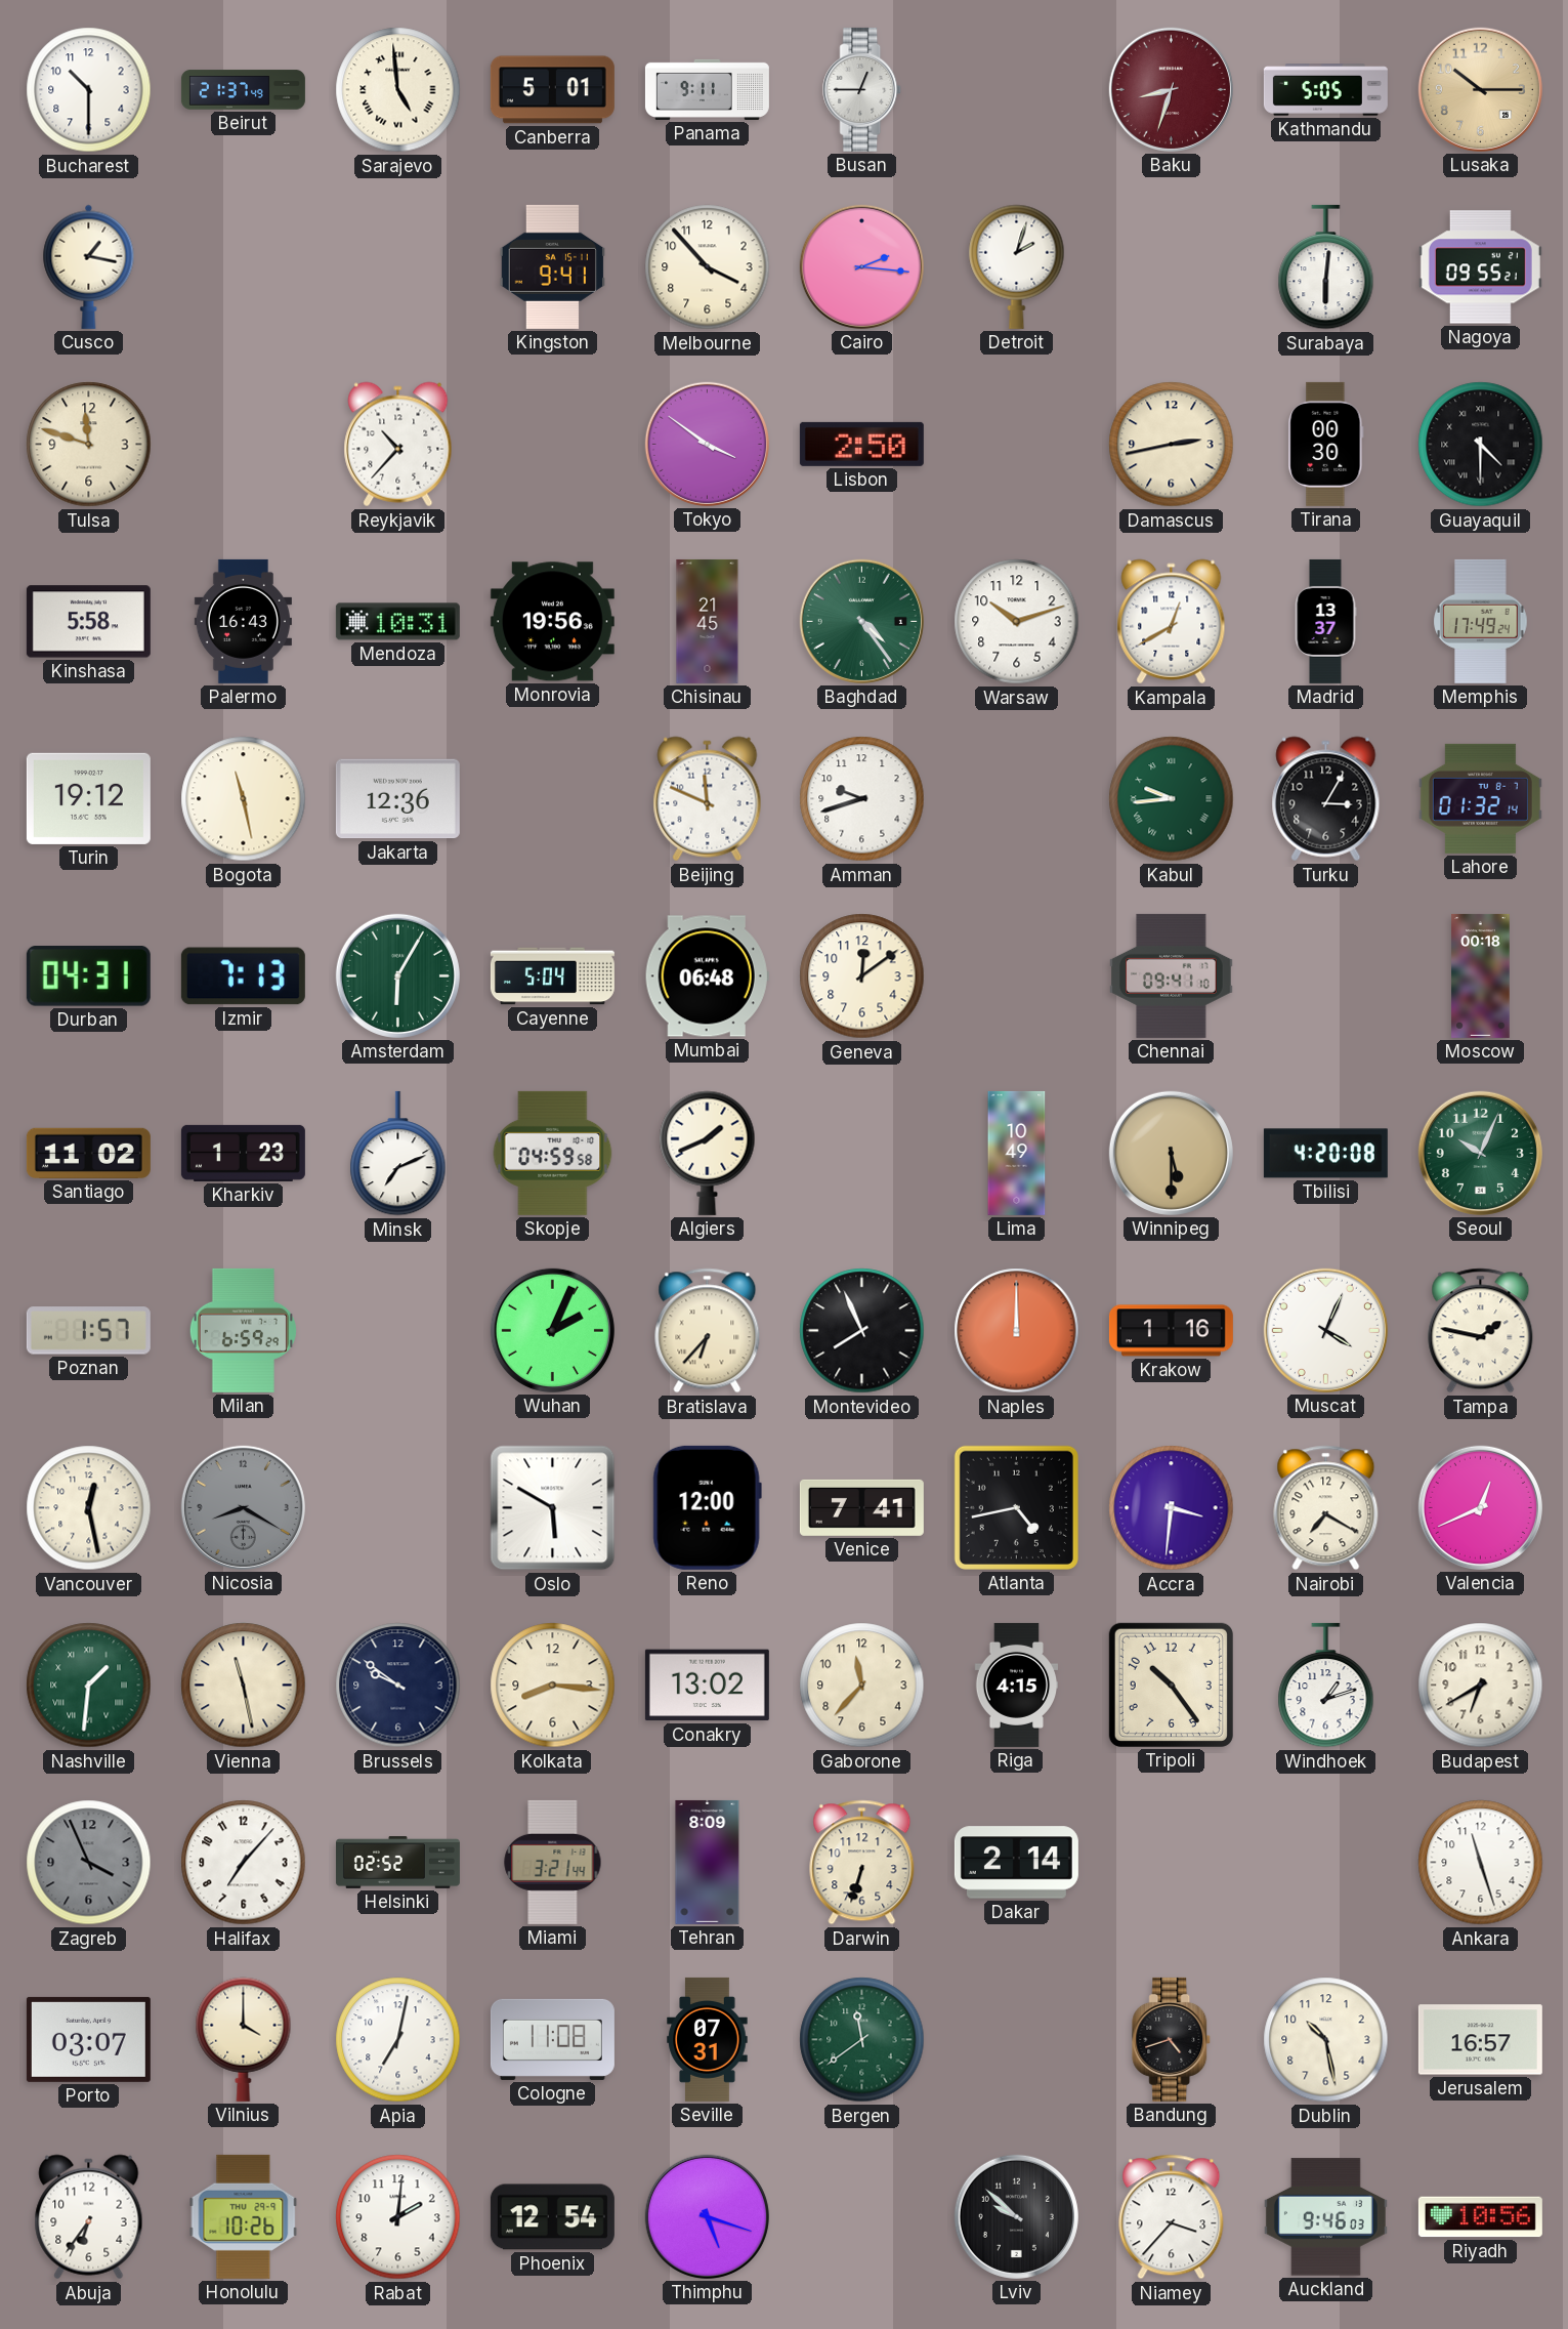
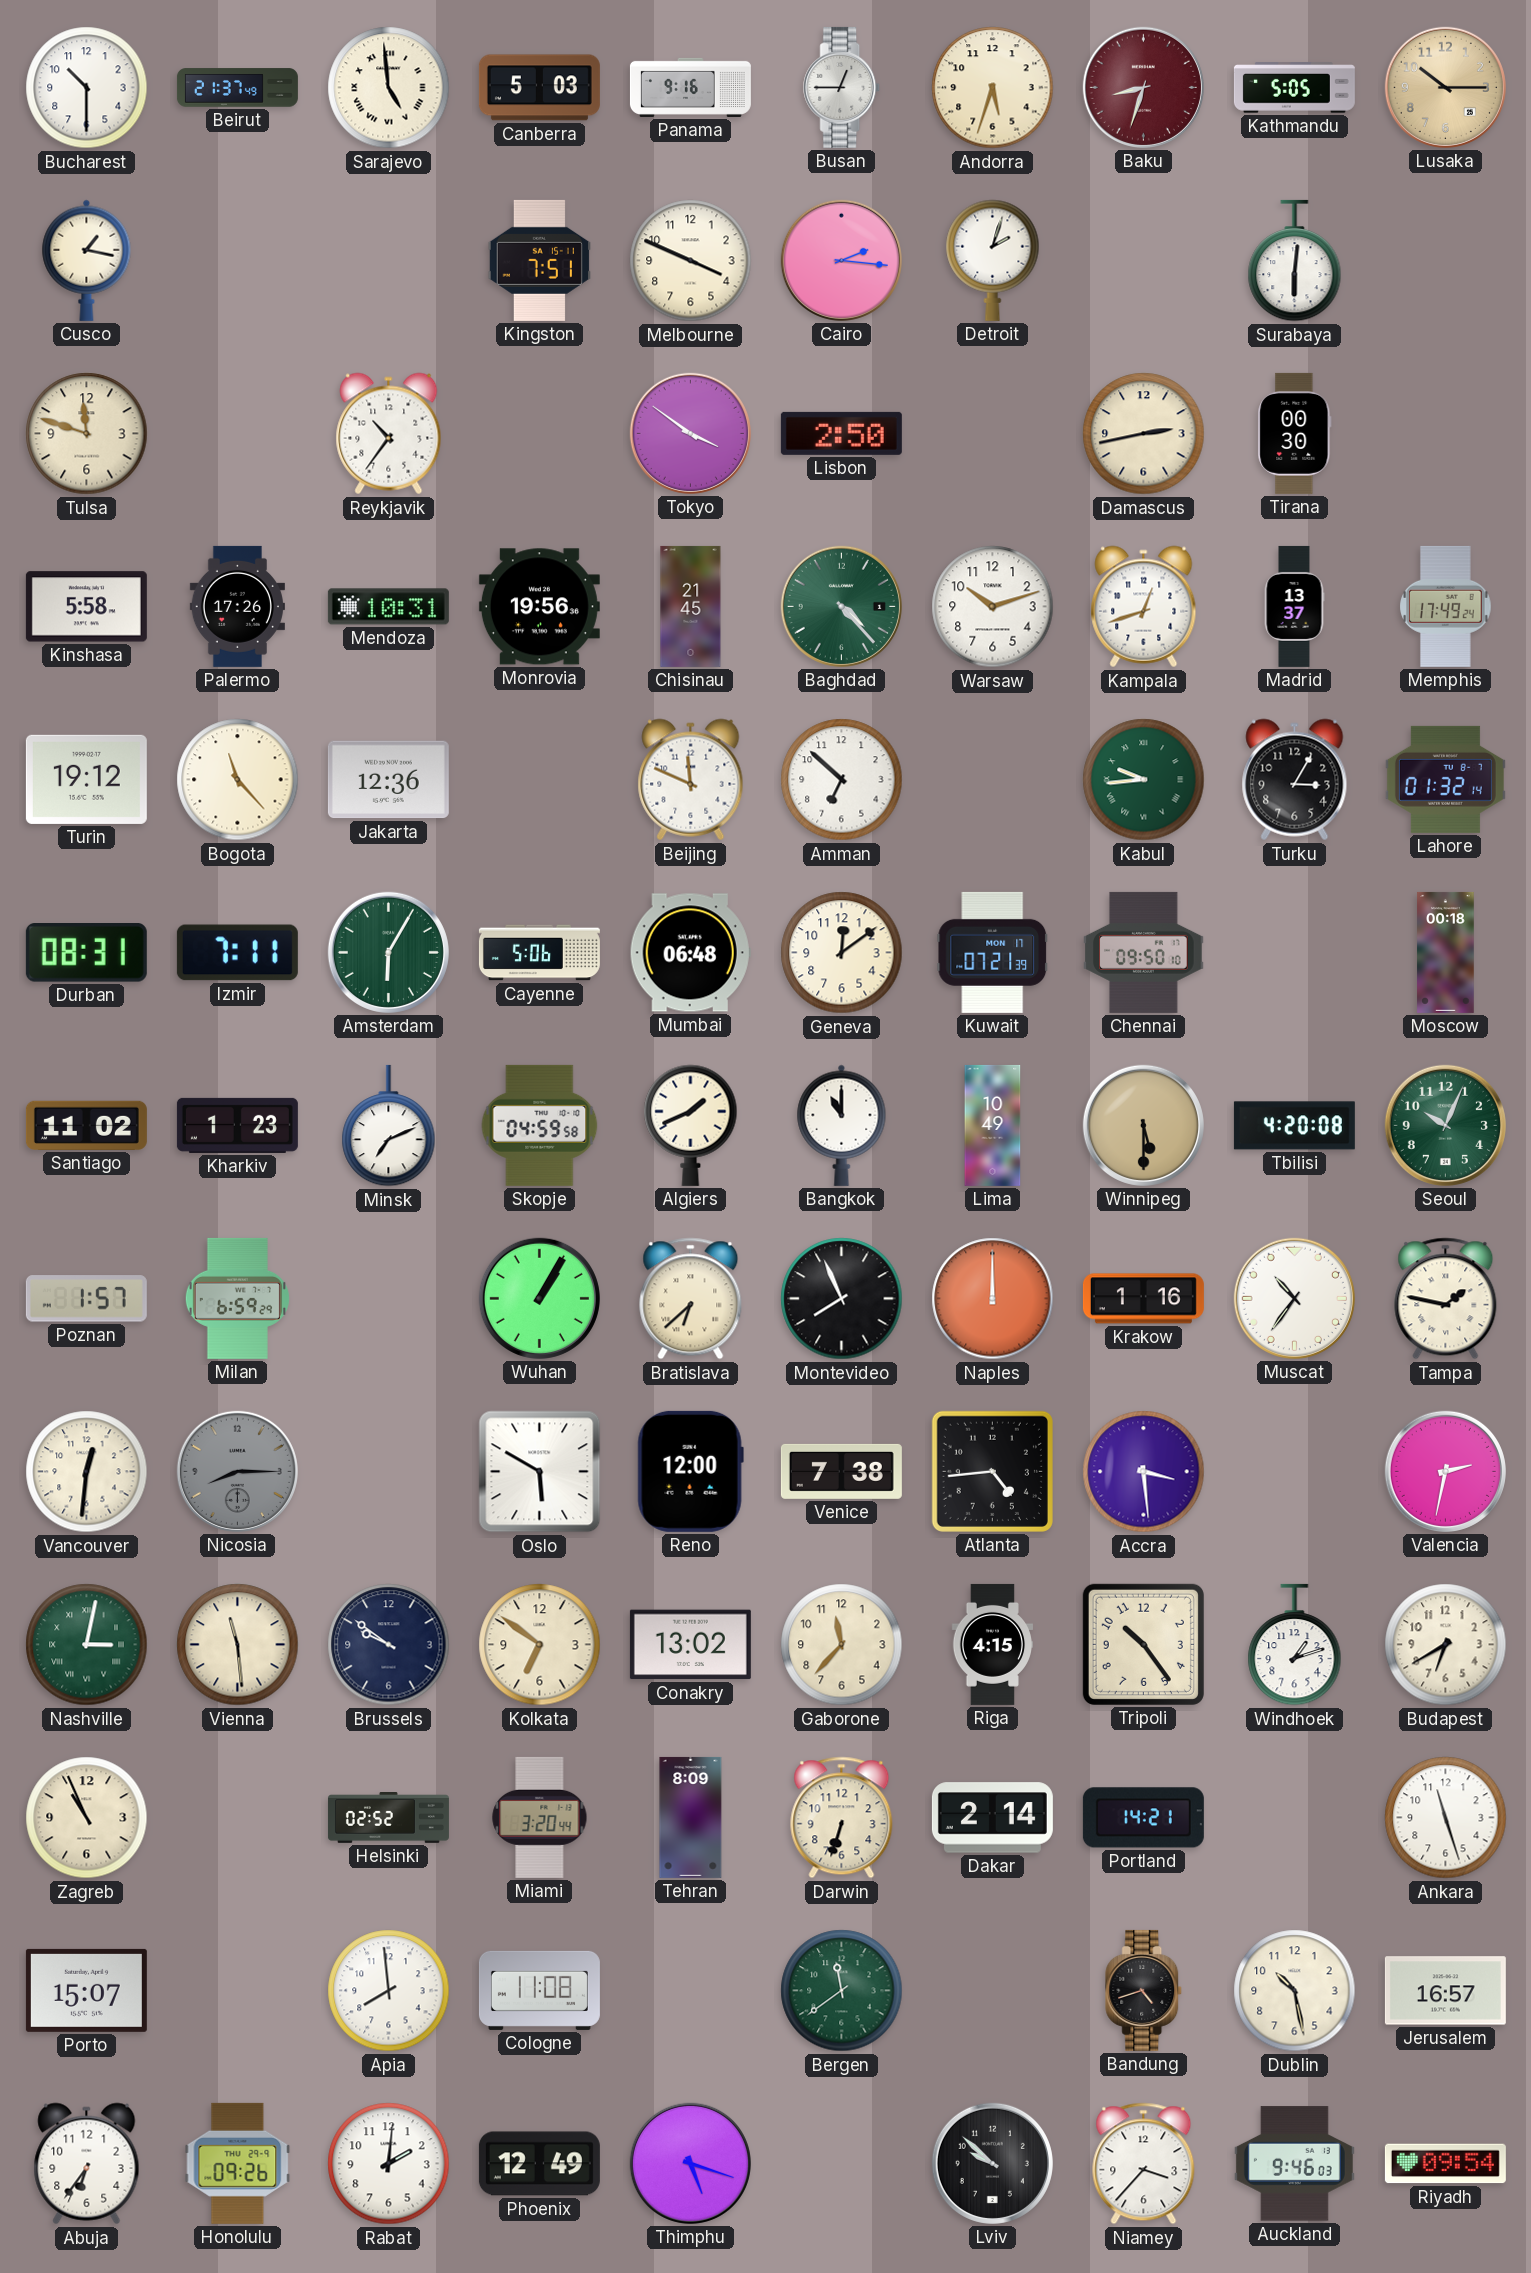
Canberra: 5:01 -> 5:03
Panama: 9:11 -> 9:16
Andorra: none -> 5:33
Kingston: 9:41 -> 7:51
Melbourne: 3:53 -> 3:49
Nagoya: 09:55 -> none
Reykjavik: 10:37 -> 10:36
Guayaquil: 4:30 -> none
Palermo: 16:43 -> 17:26
Baghdad: 4:24 -> 4:23
Kampala: 12:40 -> 12:42
Bogota: 11:28 -> 11:23
Amman: 9:42 -> 6:52
Durban: 04:31 -> 08:31
Izmir: 7:13 -> 7:11
Cayenne: 5:04 -> 5:06
Kuwait: none -> 07:21
Chennai: 09:41 -> 09:50
Bangkok: none -> 11:00
Wuhan: 2:04 -> 1:05
Bratislava: 6:37 -> 6:38
Muscat: 4:04 -> 10:36
Vancouver: 12:28 -> 12:31
Nicosia: 8:20 -> 8:15
Venice: 7:41 -> 7:38
Atlanta: 4:43 -> 4:44
Accra: 3:31 -> 3:29
Nairobi: 7:20 -> none
Valencia: 12:41 -> 2:32
Nashville: 1:31 -> 3:02
Vienna: 11:28 -> 11:29
Kolkata: 8:16 -> 6:51
Zagreb: 3:56 -> 10:56
Zagreb dial: grey -> cream
Halifax: 7:07 -> none
Miami: 3:21 -> 3:20
Portland: none -> 14:21
Porto: 03:07 -> 15:07
Vilnius: 4:00 -> none
Apia: 7:02 -> 7:59
Seville: 07:31 -> none
Honolulu: 10:26 -> 09:26
Phoenix: 12:54 -> 12:49
Riyadh: 10:56 -> 09:54
